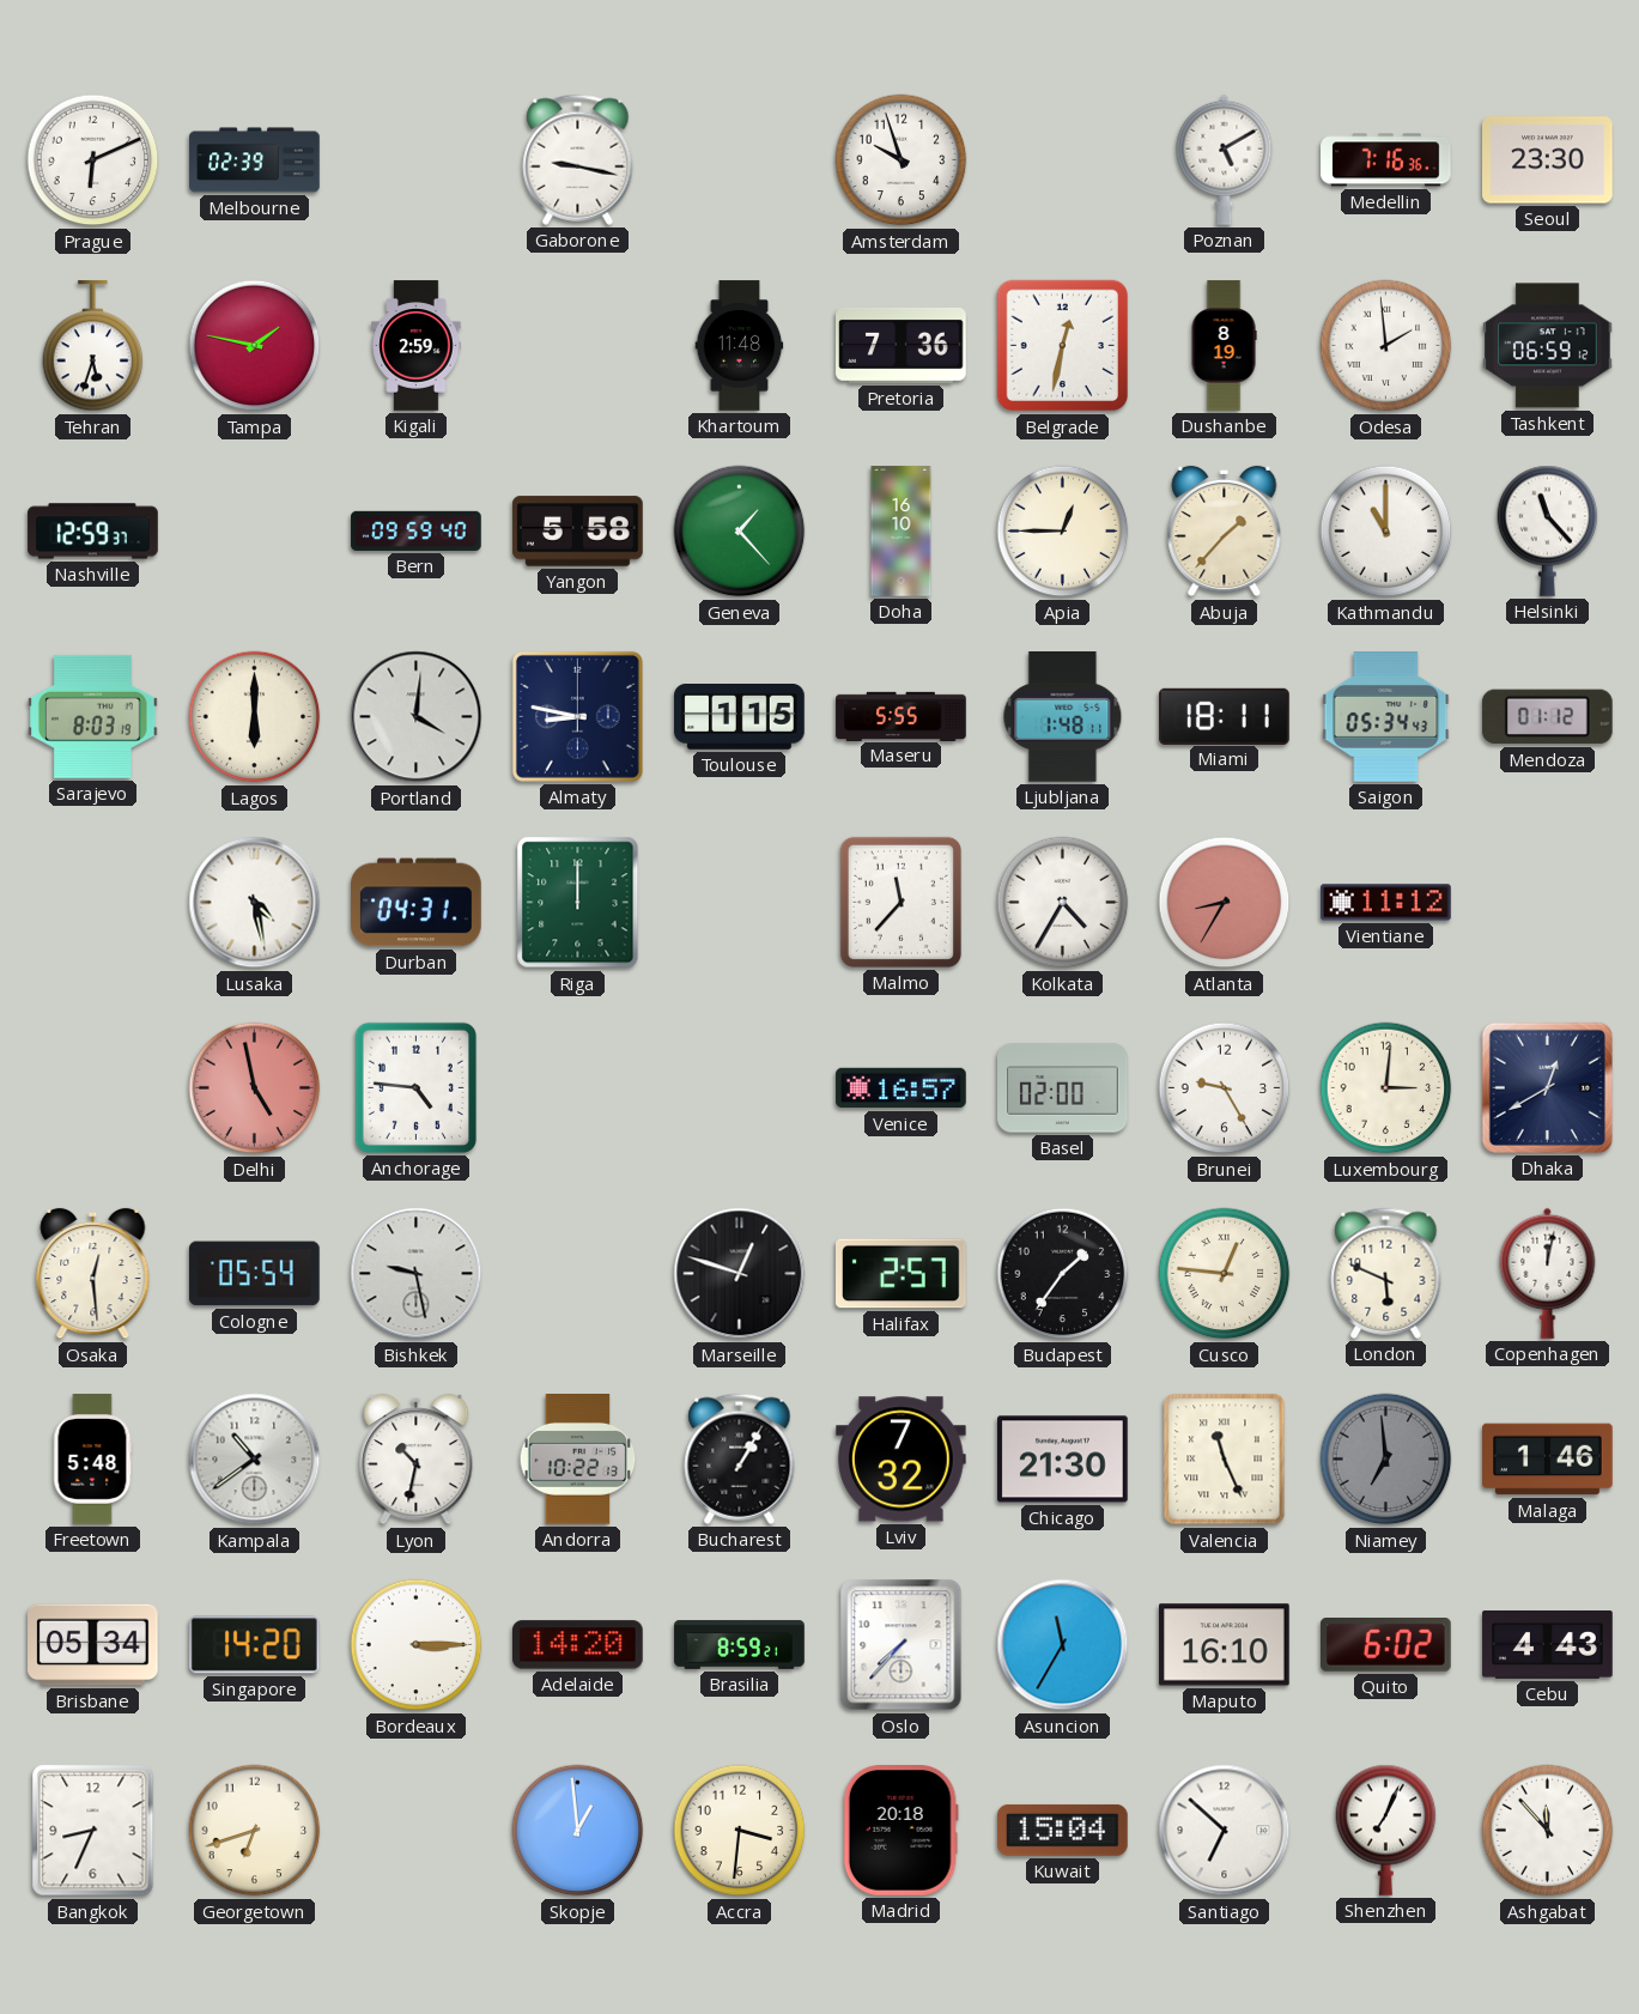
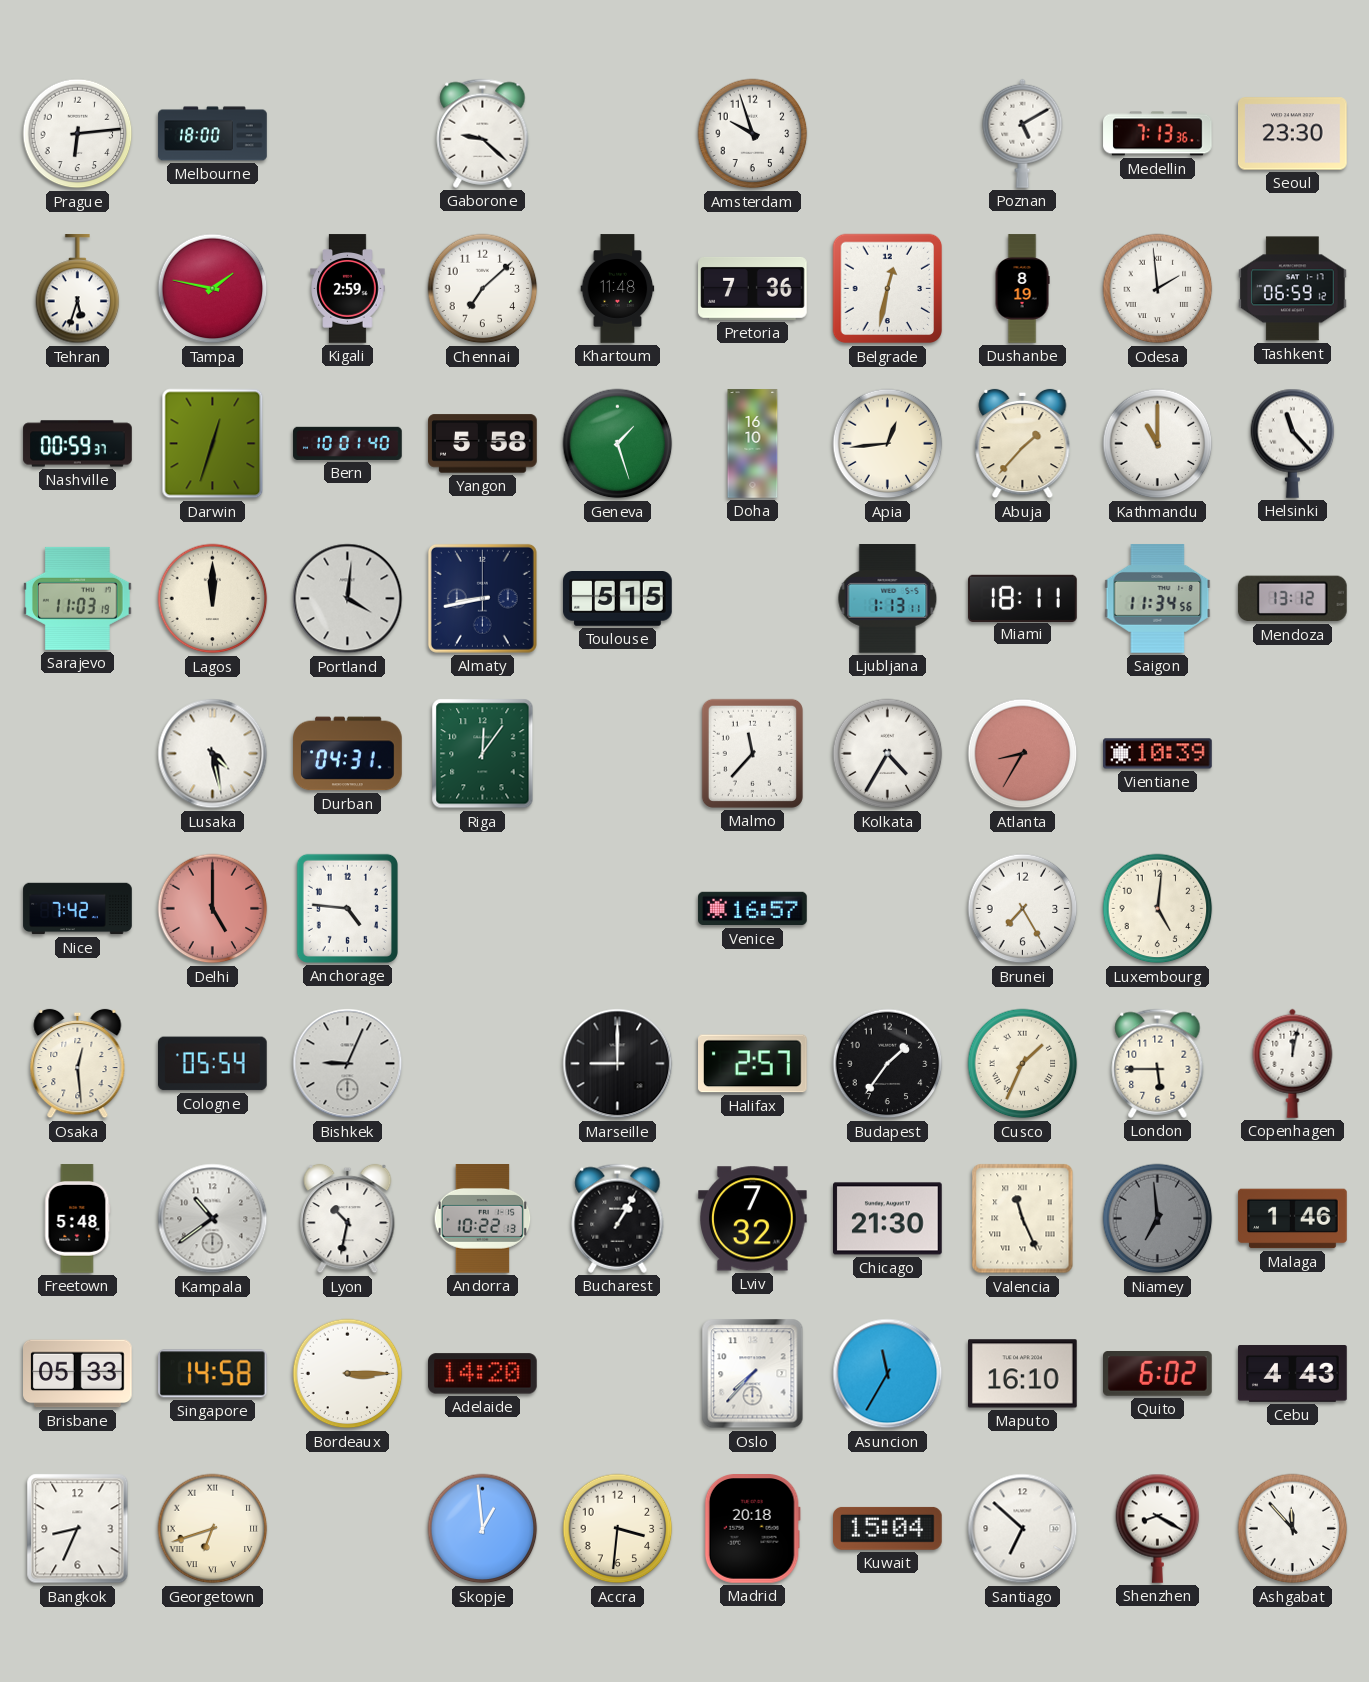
Prague: 6:11 -> 6:14
Melbourne: 02:39 -> 18:00
Gaborone: 9:17 -> 9:22
Medellin: 7:16 -> 7:13
Chennai: none -> 7:08
Nashville: 12:59 -> 00:59
Darwin: none -> 12:33
Bern: 09:59 -> 10:01
Geneva: 1:23 -> 1:27
Apia: 12:45 -> 12:44
Sarajevo: 8:03 -> 11:03
Lagos: 6:00 -> 12:00
Almaty: 8:47 -> 8:43
Toulouse: 1:15 -> 5:15
Maseru: 5:55 -> none
Ljubljana: 1:48 -> 1:13
Saigon: 05:34 -> 11:34
Mendoza: 01:12 -> 13:12
Riga: 12:00 -> 12:06
Vientiane: 11:12 -> 10:39
Nice: none -> 7:42
Delhi: 4:58 -> 5:00
Basel: 02:00 -> none
Brunei: 9:25 -> 7:25
Luxembourg: 3:01 -> 5:01
Dhaka: 12:40 -> none
Bishkek: 9:28 -> 9:04
Marseille: 12:48 -> 9:00
Cusco: 12:46 -> 1:34
London: 5:49 -> 5:45
Brisbane: 05:34 -> 05:33
Singapore: 14:20 -> 14:58
Brasilia: 8:59 -> none
Georgetown numerals: Arabic -> Roman
Shenzhen: 7:04 -> 8:20
